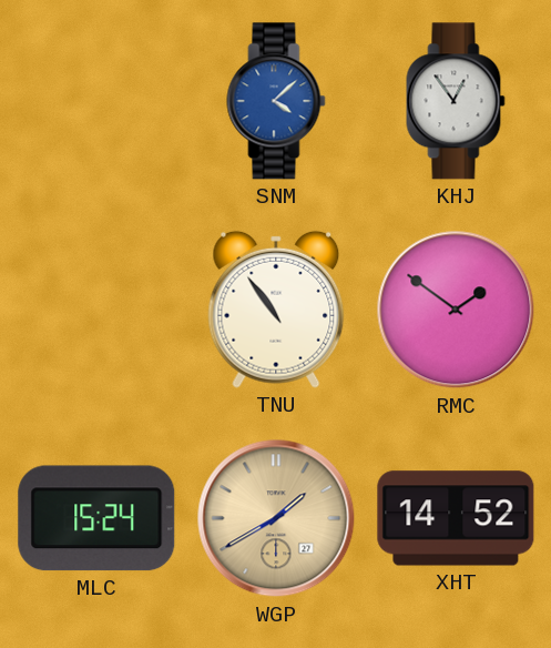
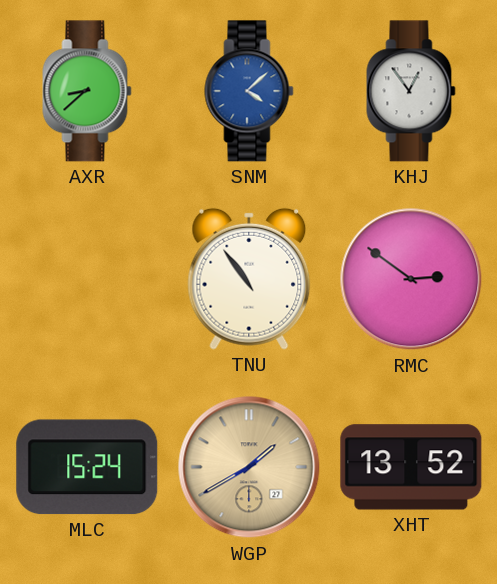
AXR: none -> 8:38
RMC: 1:51 -> 2:51
XHT: 14:52 -> 13:52
